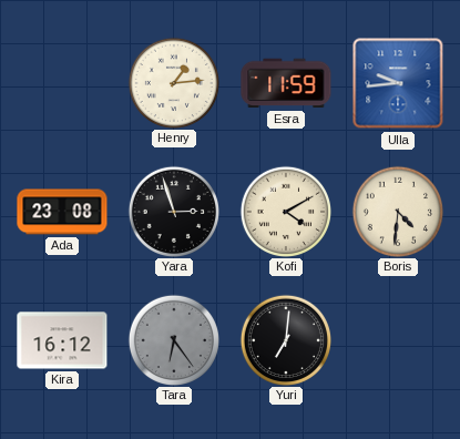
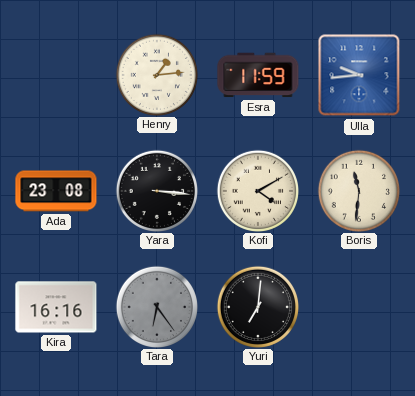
Yara: 2:57 -> 3:16
Boris: 4:31 -> 11:31
Kira: 16:12 -> 16:16
